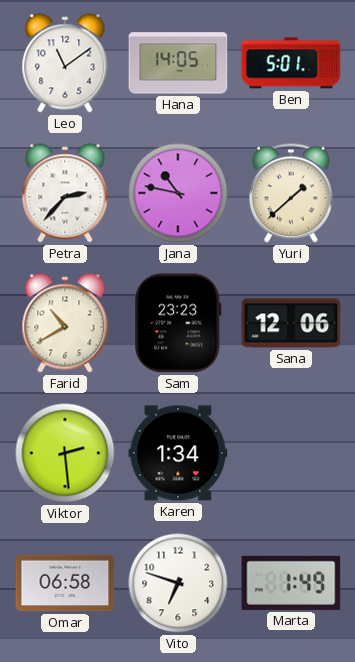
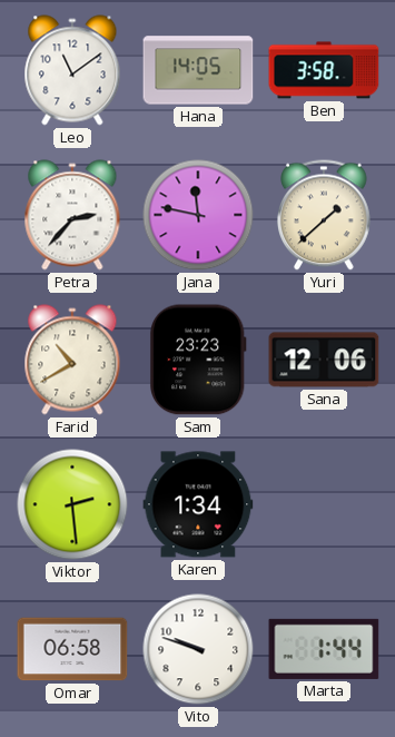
Ben: 5:01 -> 3:58
Jana: 10:47 -> 11:47
Vito: 6:48 -> 9:48
Marta: 1:49 -> 1:44
